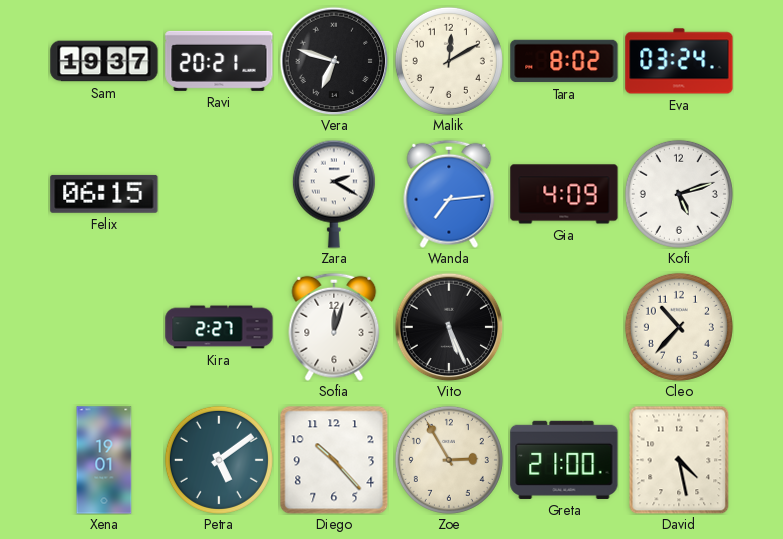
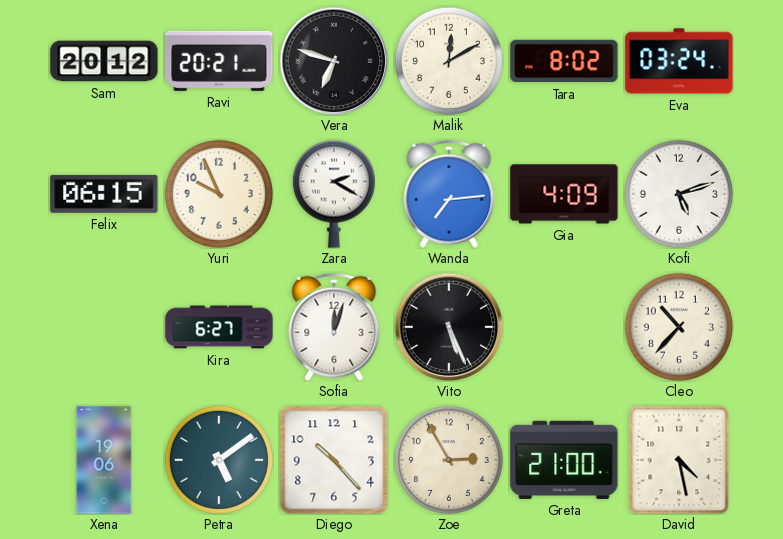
Sam: 19:37 -> 20:12
Yuri: none -> 9:56
Kira: 2:27 -> 6:27
Xena: 19:01 -> 19:06
